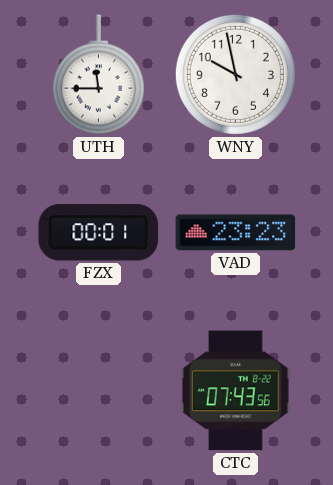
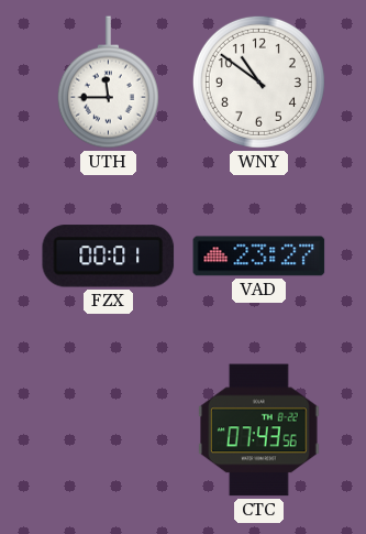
WNY: 9:58 -> 10:51
VAD: 23:23 -> 23:27
